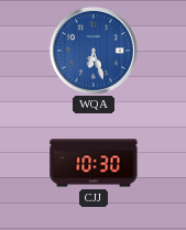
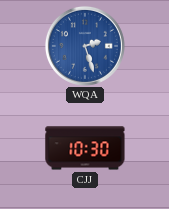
WQA: 6:27 -> 2:27
